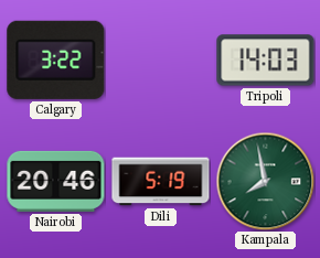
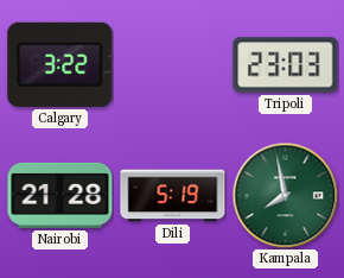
Tripoli: 14:03 -> 23:03
Nairobi: 20:46 -> 21:28
